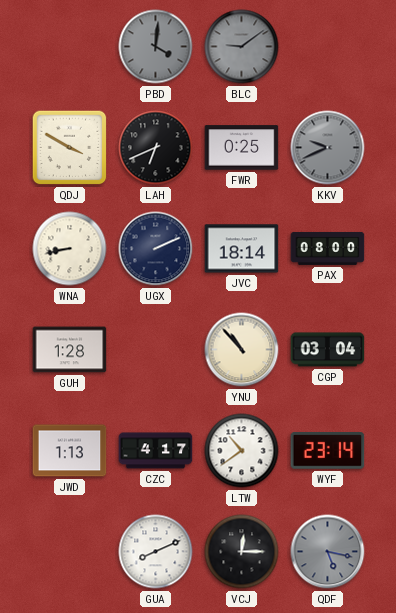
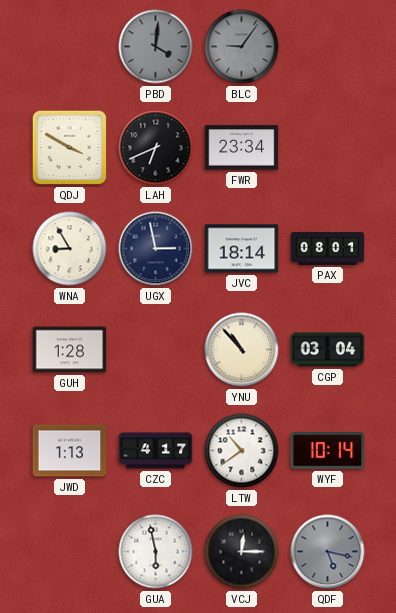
BLC: 9:09 -> 9:06
FWR: 0:25 -> 23:34
KKV: 9:41 -> none
WNA: 8:43 -> 8:55
UGX: 2:11 -> 2:58
PAX: 08:00 -> 08:01
WYF: 23:14 -> 10:14
GUA: 8:11 -> 5:58
